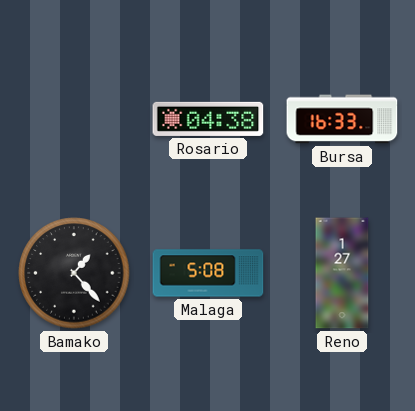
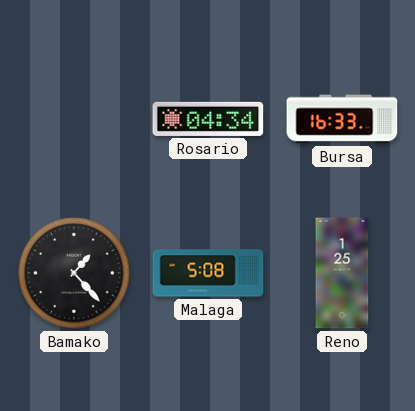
Rosario: 04:38 -> 04:34
Reno: 1:27 -> 1:25
